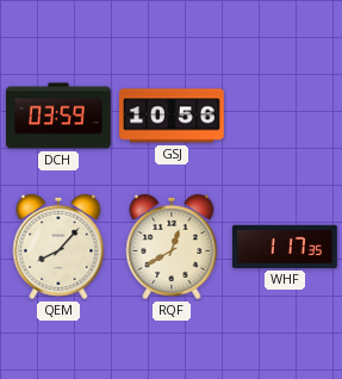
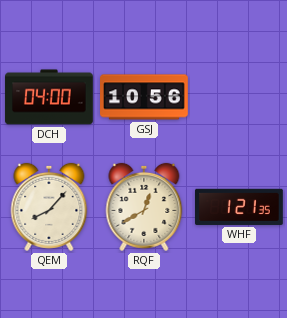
DCH: 03:59 -> 04:00
WHF: 1:17 -> 1:21
